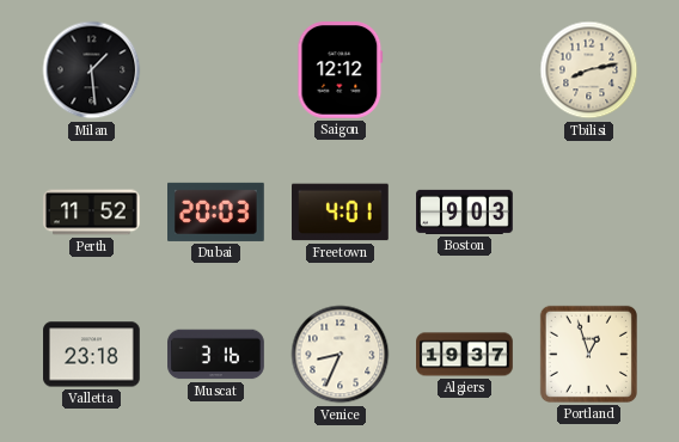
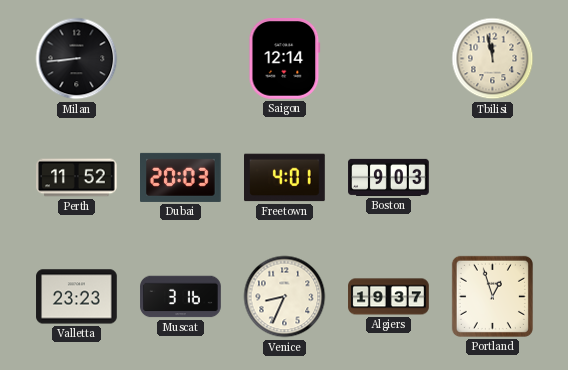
Milan: 1:29 -> 8:44
Saigon: 12:12 -> 12:14
Tbilisi: 8:13 -> 11:58
Valletta: 23:18 -> 23:23
